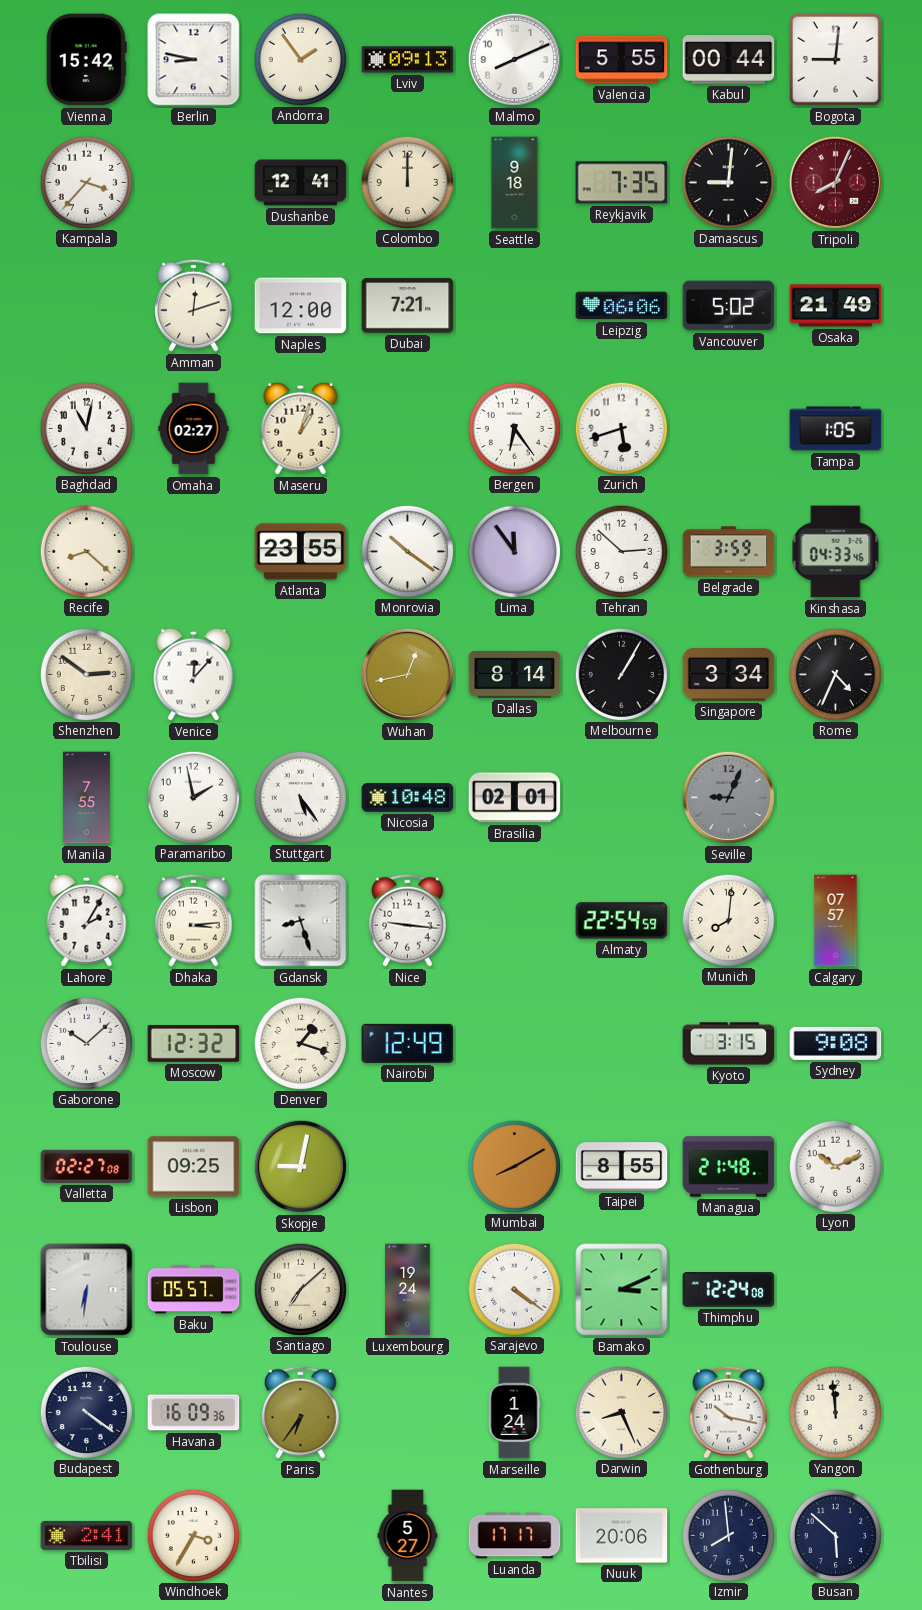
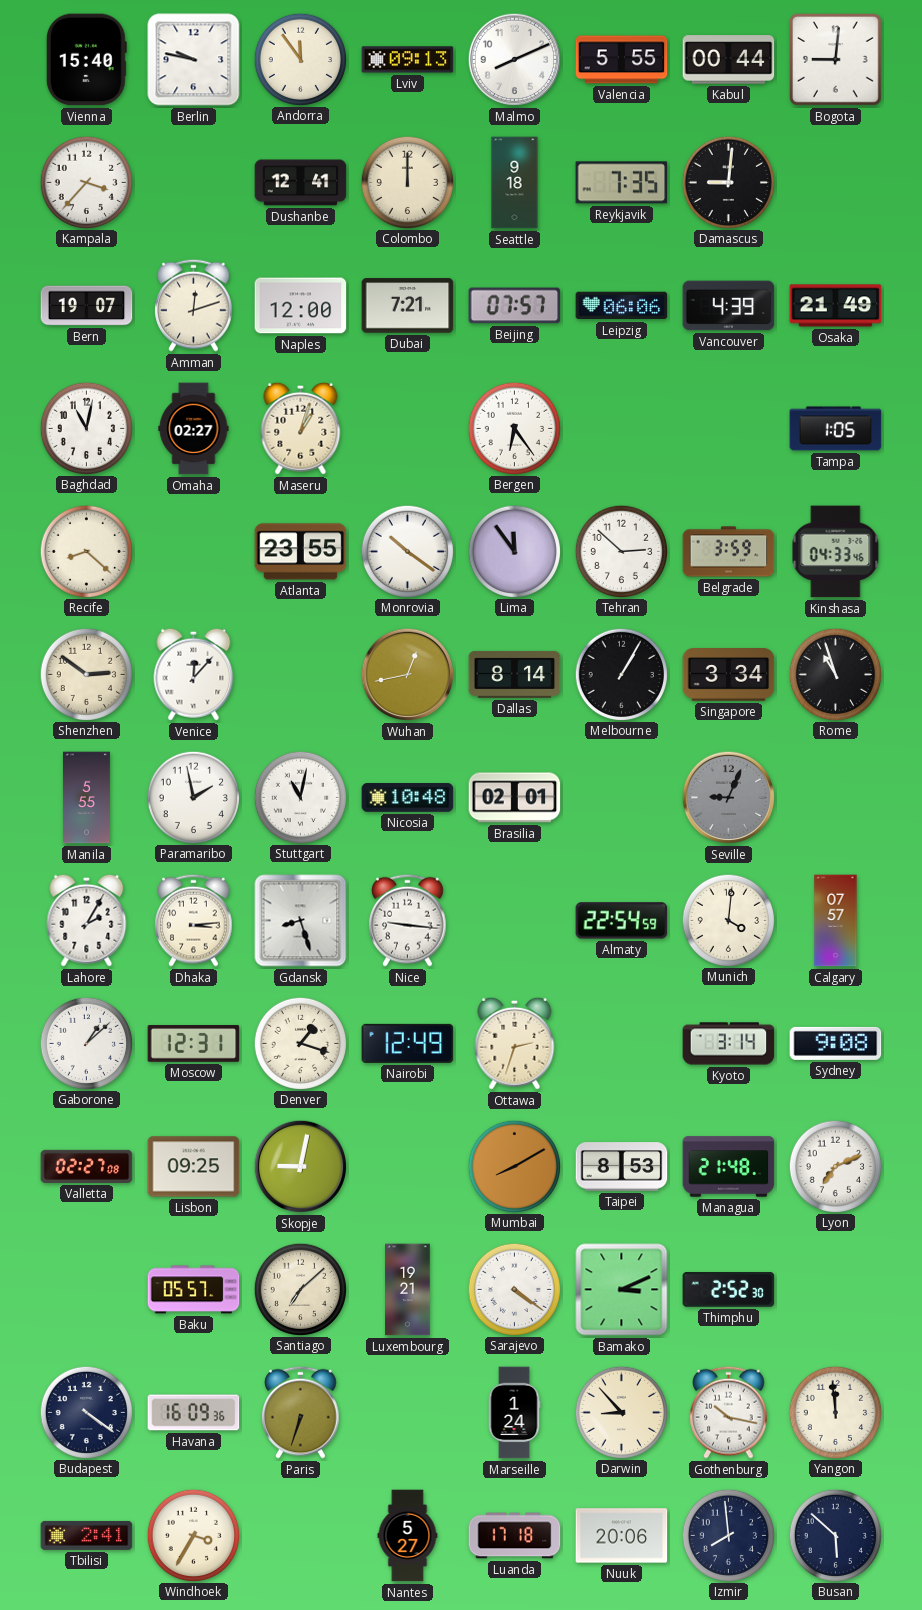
Vienna: 15:42 -> 15:40
Berlin: 8:47 -> 9:47
Andorra: 1:54 -> 11:54
Tripoli: 8:04 -> none
Bern: none -> 19:07
Beijing: none -> 07:57
Vancouver: 5:02 -> 4:39
Zurich: 5:42 -> none
Rome: 4:34 -> 10:57
Manila: 7:55 -> 5:55
Stuttgart: 5:24 -> 11:02
Munich: 8:01 -> 4:01
Gaborone: 10:08 -> 1:08
Moscow: 12:32 -> 12:31
Ottawa: none -> 2:33
Kyoto: 3:15 -> 3:14
Taipei: 8:55 -> 8:53
Lyon: 10:11 -> 7:11
Toulouse: 6:31 -> none
Luxembourg: 19:24 -> 19:21
Thimphu: 12:24 -> 2:52
Paris: 6:36 -> 6:33
Darwin: 8:26 -> 8:53
Luanda: 17:17 -> 17:18
